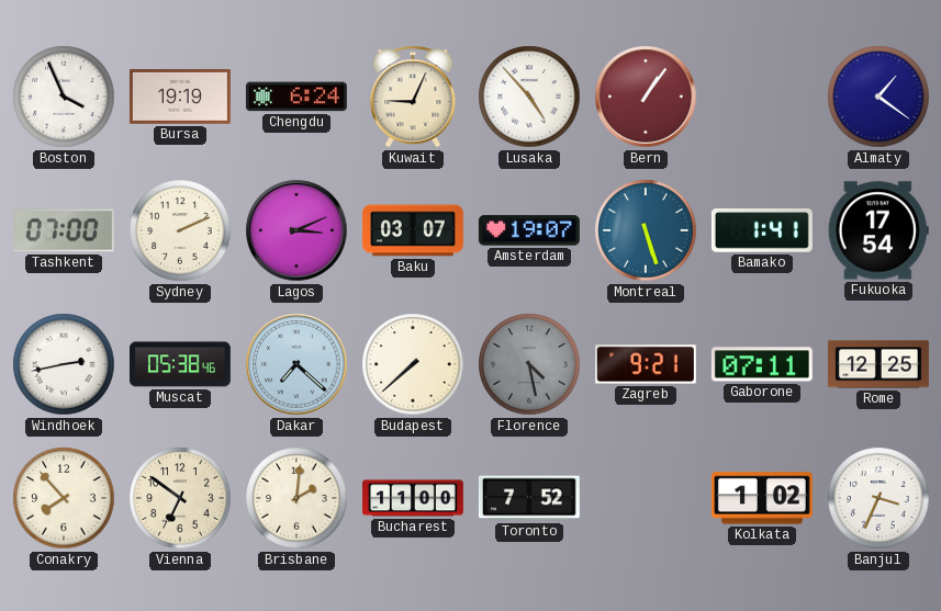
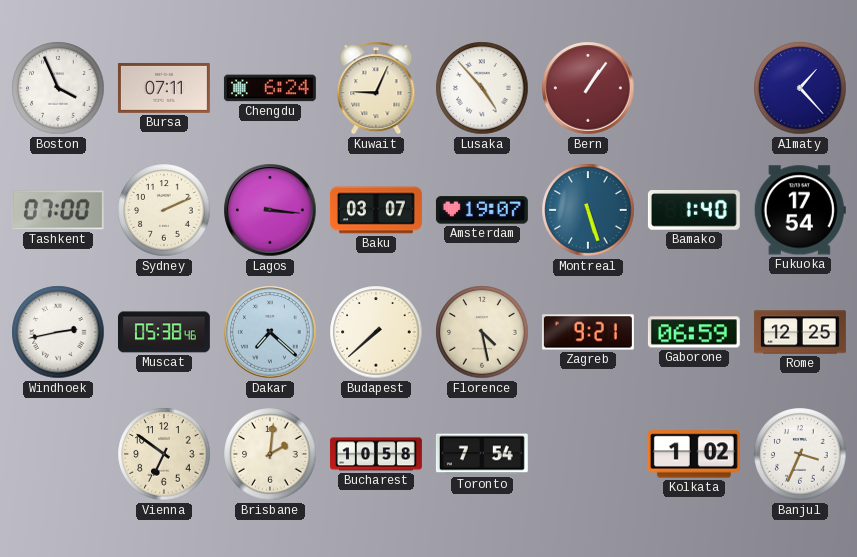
Bursa: 19:19 -> 07:11
Almaty: 1:21 -> 1:23
Lagos: 3:11 -> 3:16
Bamako: 1:41 -> 1:40
Florence dial: grey -> cream
Gaborone: 07:11 -> 06:59
Conakry: 7:53 -> none
Bucharest: 11:00 -> 10:58
Toronto: 7:52 -> 7:54
